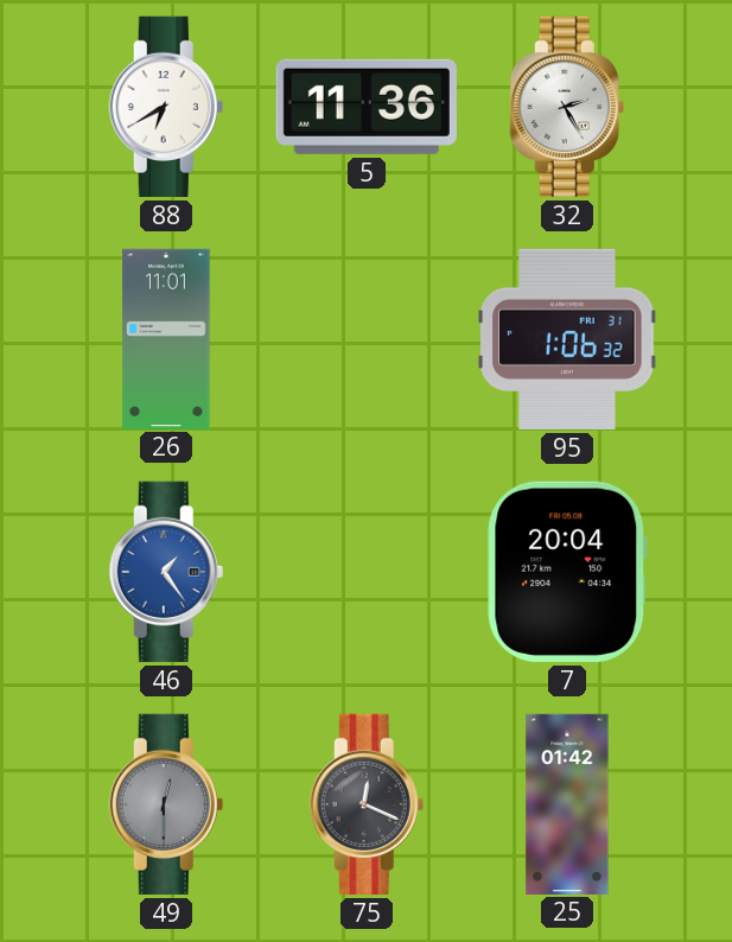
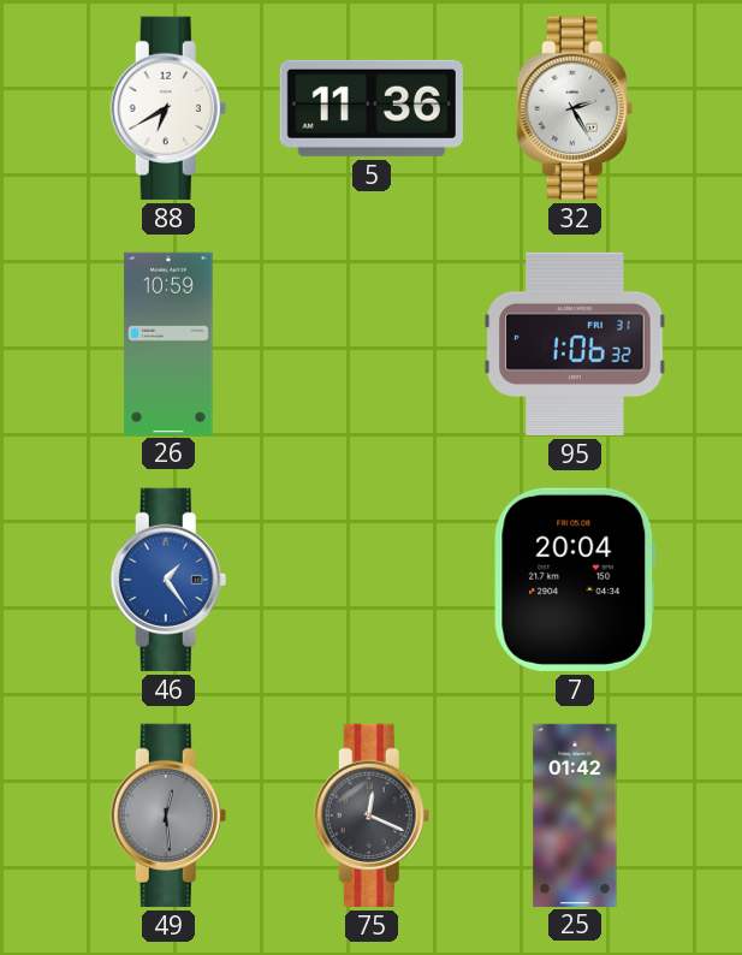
26: 11:01 -> 10:59
49: 12:30 -> 12:29
